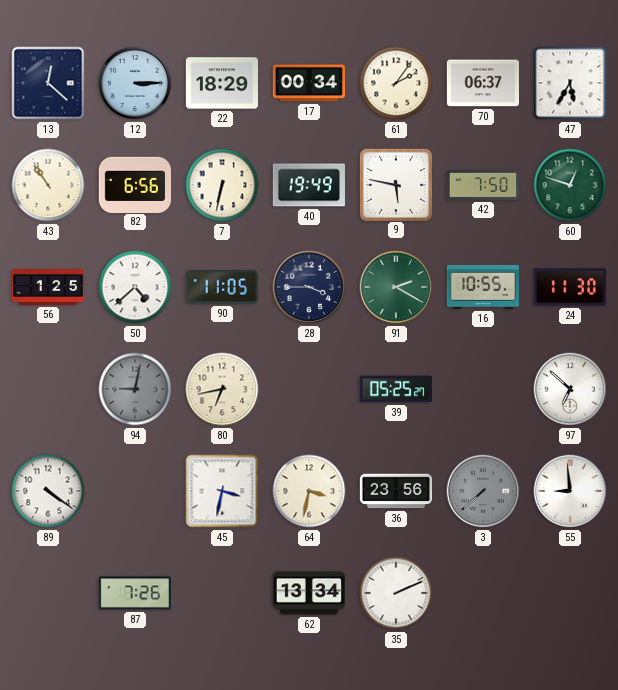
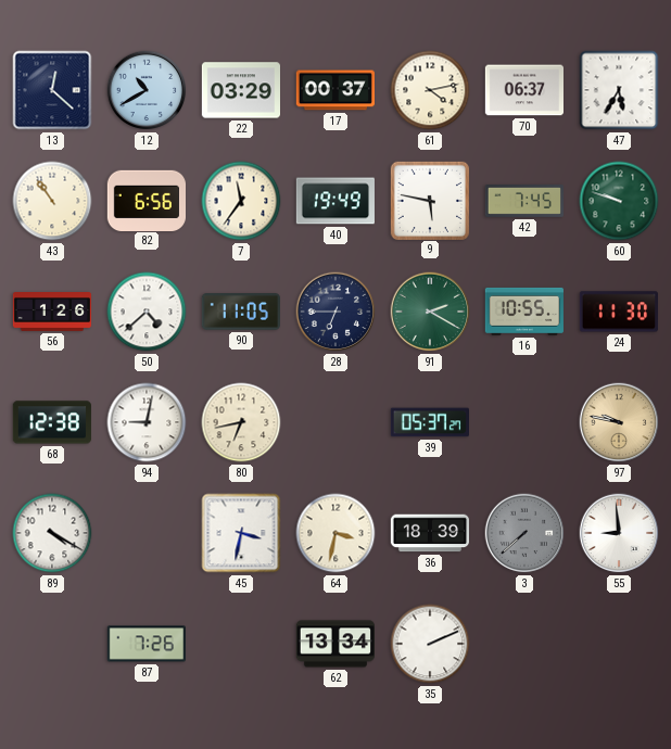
12: 3:15 -> 10:40
22: 18:29 -> 03:29
17: 00:34 -> 00:37
61: 2:06 -> 4:13
7: 6:32 -> 11:36
42: 7:50 -> 7:45
60: 12:48 -> 9:48
56: 1:25 -> 1:26
28: 3:45 -> 6:45
68: none -> 12:38
94 dial: grey -> white
39: 05:25 -> 05:37
97: 6:52 -> 9:47
97 dial: white -> champagne
89: 4:21 -> 4:20
36: 23:56 -> 18:39
